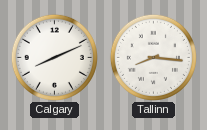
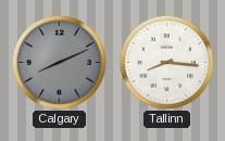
Calgary dial: white -> grey
